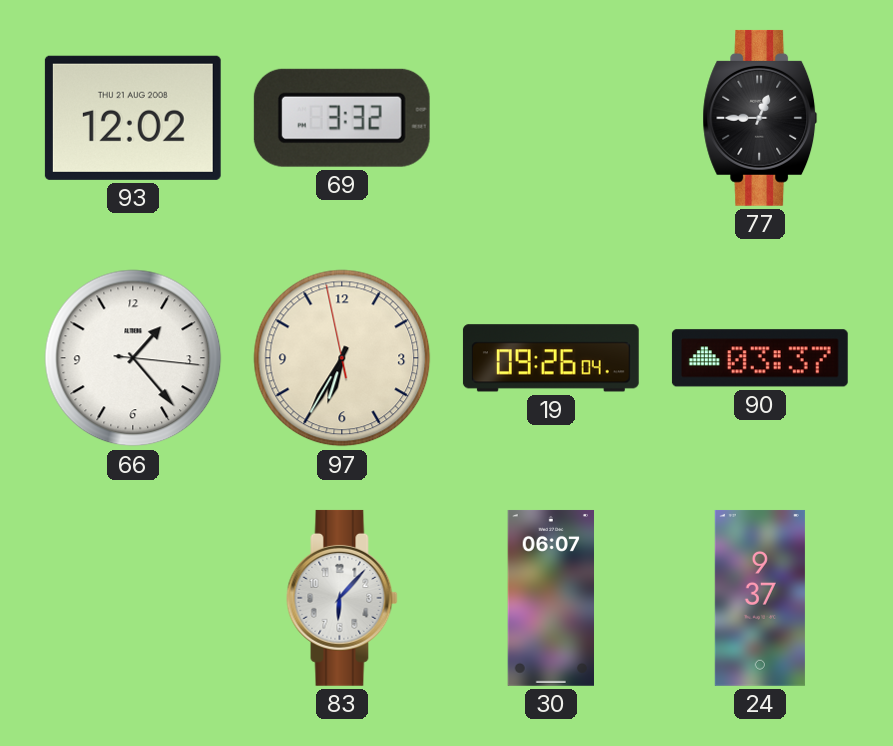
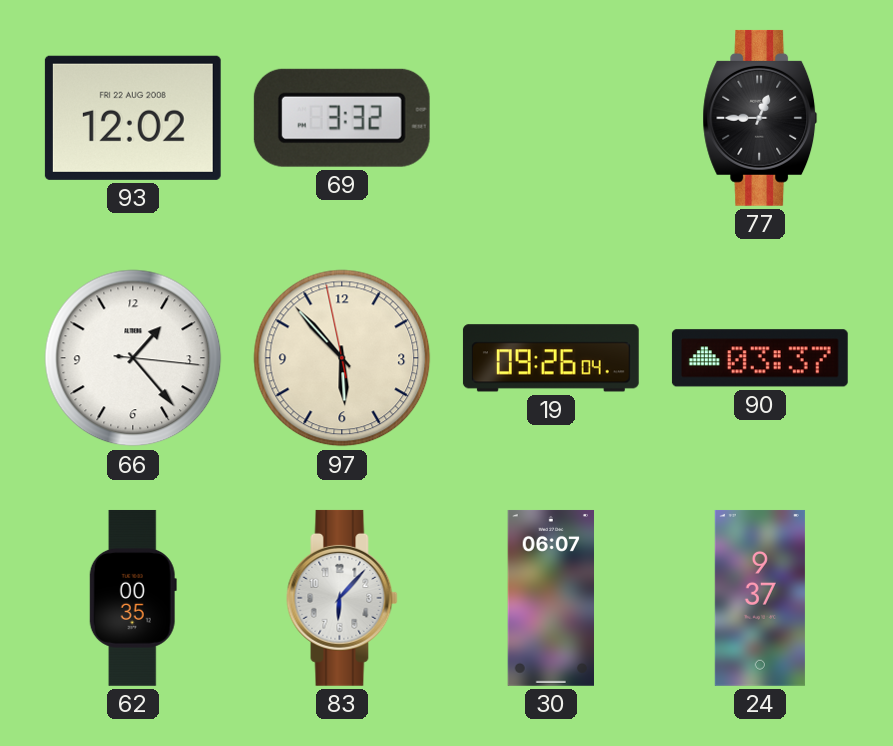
93 date: THU 21 AUG 2008 -> FRI 22 AUG 2008
97: 6:34 -> 5:52
62: none -> 00:35
